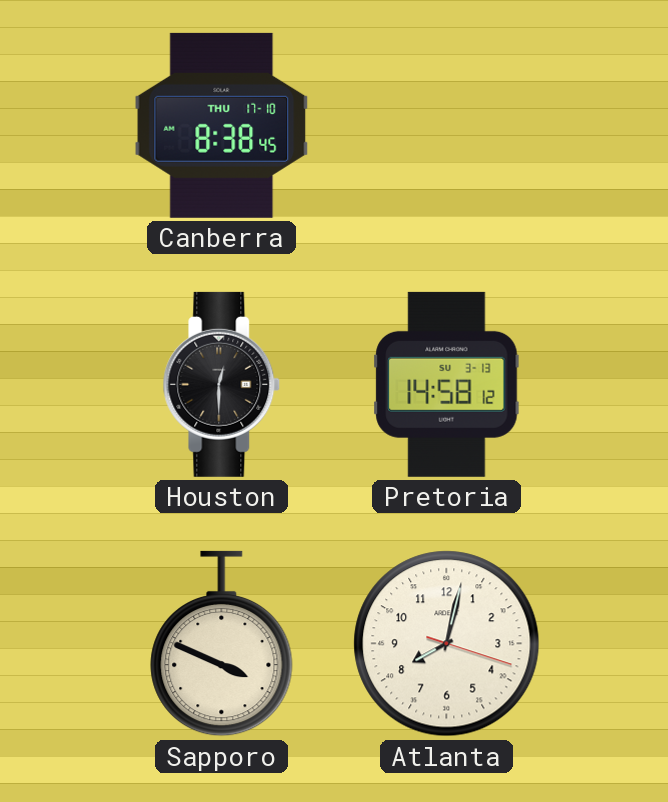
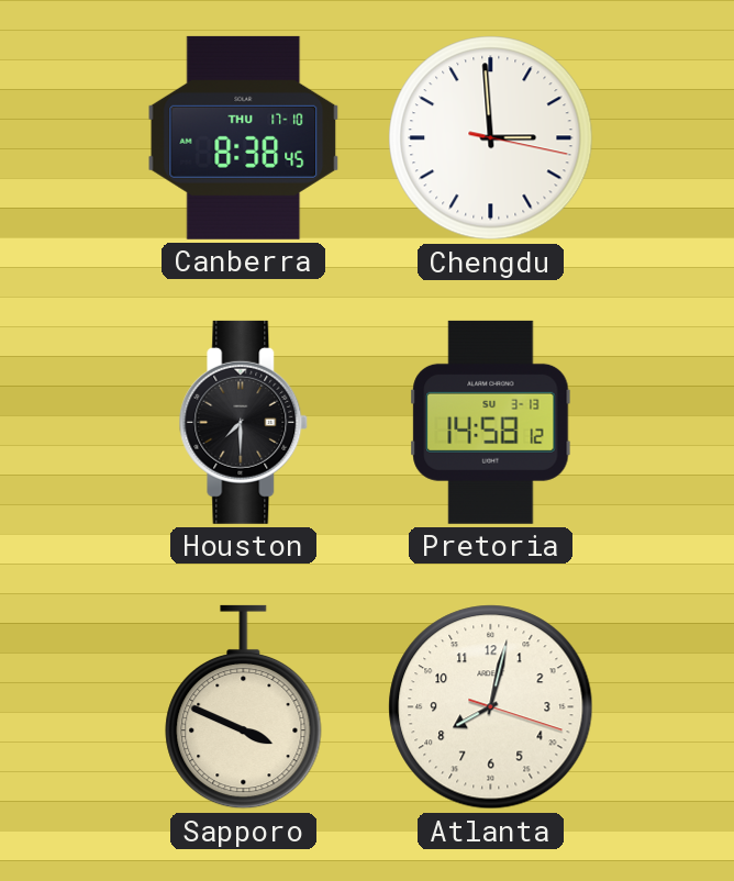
Chengdu: none -> 2:59
Houston: 12:30 -> 7:30
